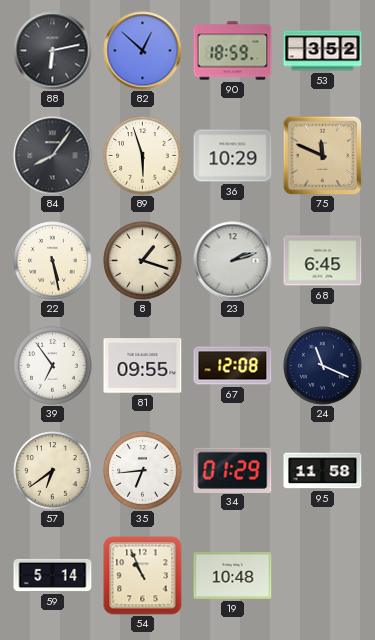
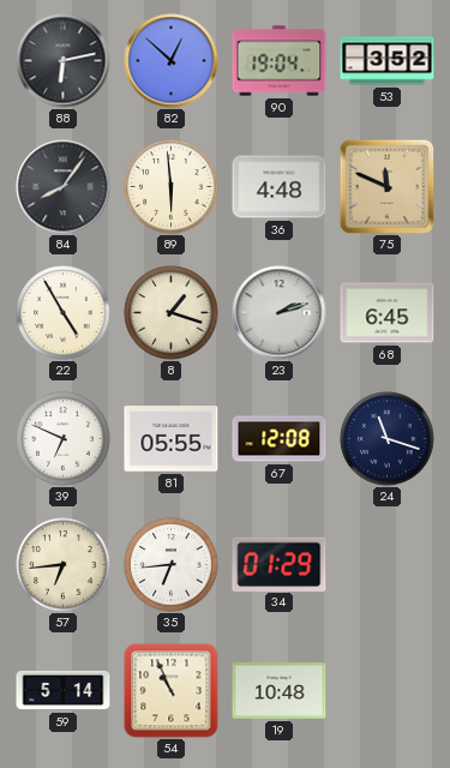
90: 18:59 -> 19:04
89: 5:57 -> 5:59
36: 10:29 -> 4:48
22: 5:28 -> 4:55
39: 6:54 -> 6:49
81: 09:55 -> 05:55
24: 11:19 -> 11:18
57: 6:39 -> 6:44
95: 11:58 -> none
